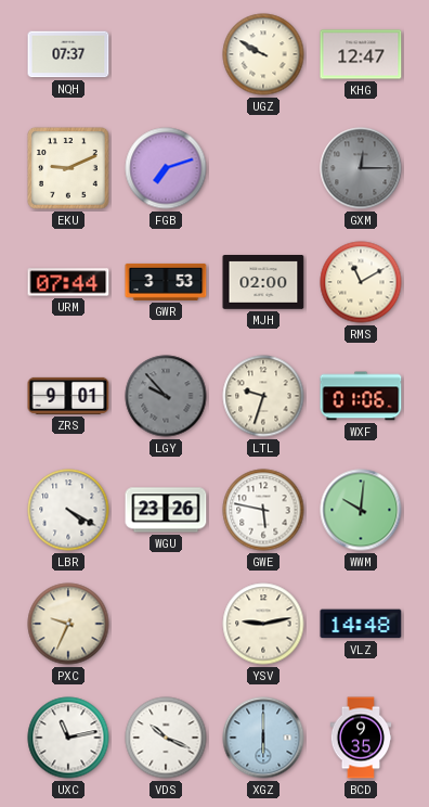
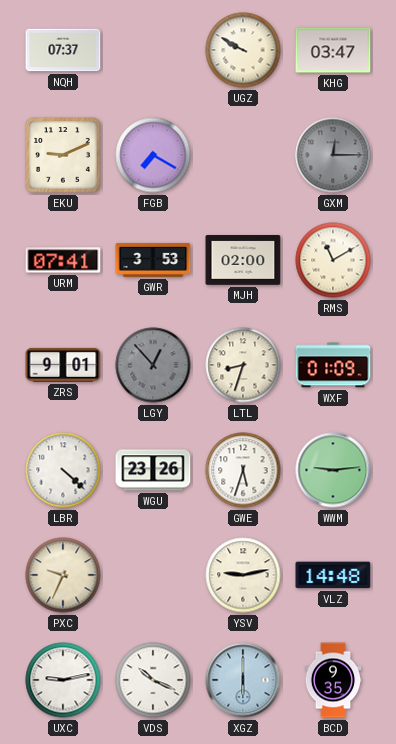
KHG: 12:47 -> 03:47
FGB: 7:12 -> 7:20
URM: 07:44 -> 07:41
LGY: 9:53 -> 12:53
LTL: 9:33 -> 8:33
WXF: 01:06 -> 01:09
LBR: 4:20 -> 4:22
GWE: 5:47 -> 5:33
WWM: 10:01 -> 9:14
UXC: 11:13 -> 9:13
